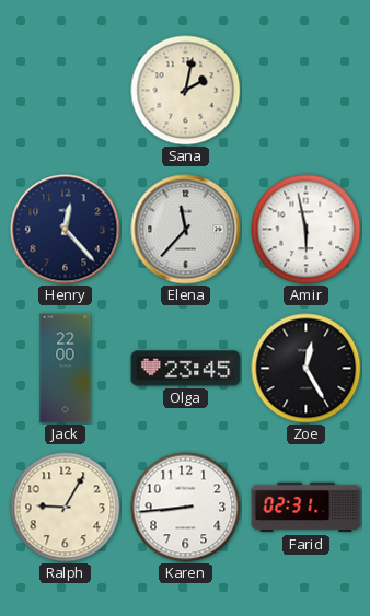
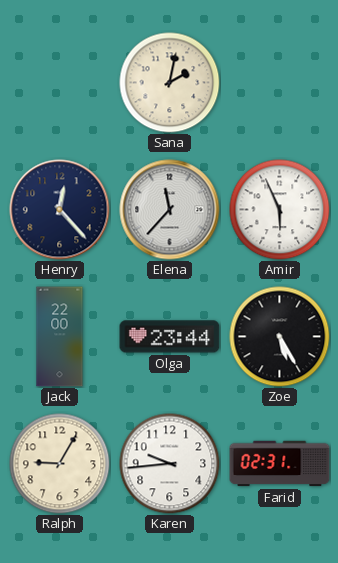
Amir: 5:58 -> 5:56
Olga: 23:45 -> 23:44
Zoe: 12:25 -> 5:25
Karen: 8:44 -> 9:44
